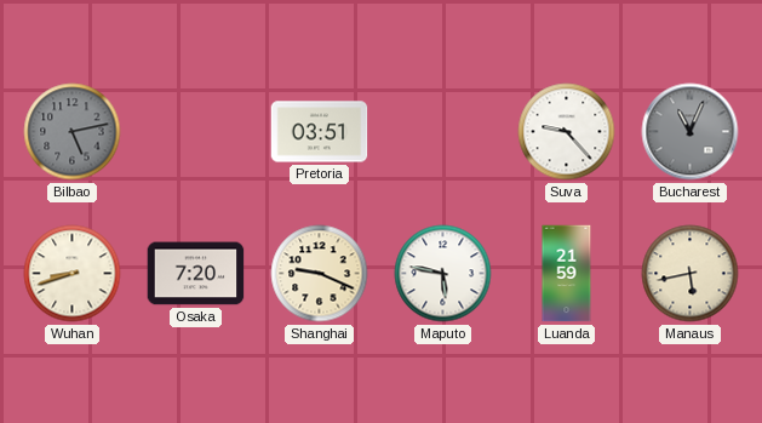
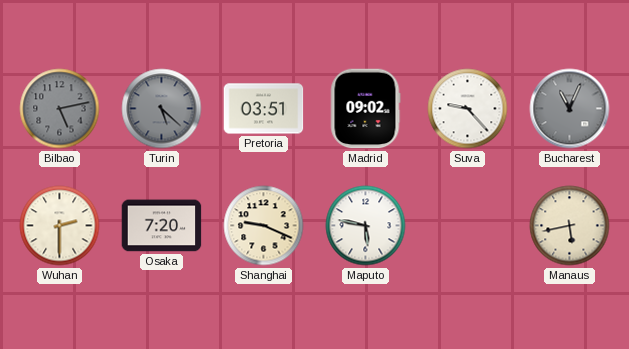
Turin: none -> 5:22
Madrid: none -> 09:02
Wuhan: 8:42 -> 2:30
Luanda: 21:59 -> none
